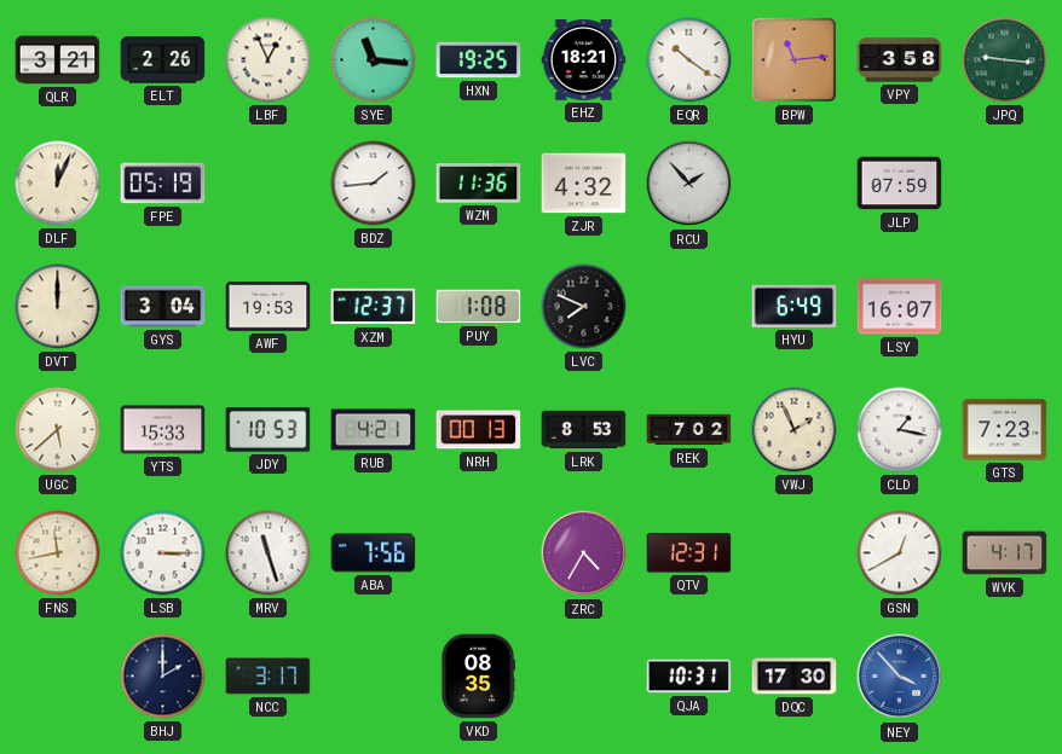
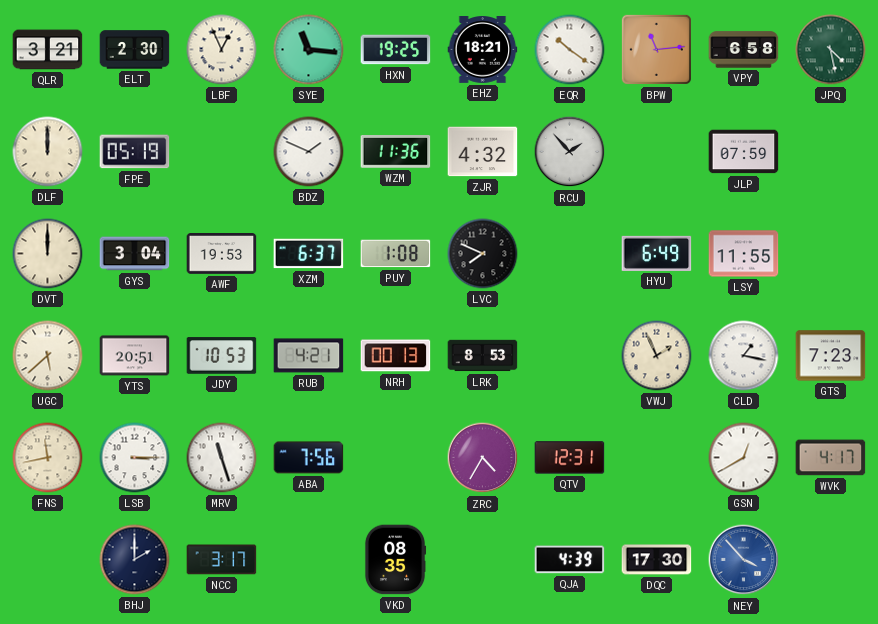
ELT: 2:26 -> 2:30
VPY: 3:58 -> 6:58
JPQ: 9:16 -> 4:28
DLF: 12:04 -> 12:00
BDZ: 1:44 -> 1:49
XZM: 12:37 -> 6:37
LSY: 16:07 -> 11:55
YTS: 15:33 -> 20:51
REK: 7:02 -> none
QJA: 10:31 -> 4:39
